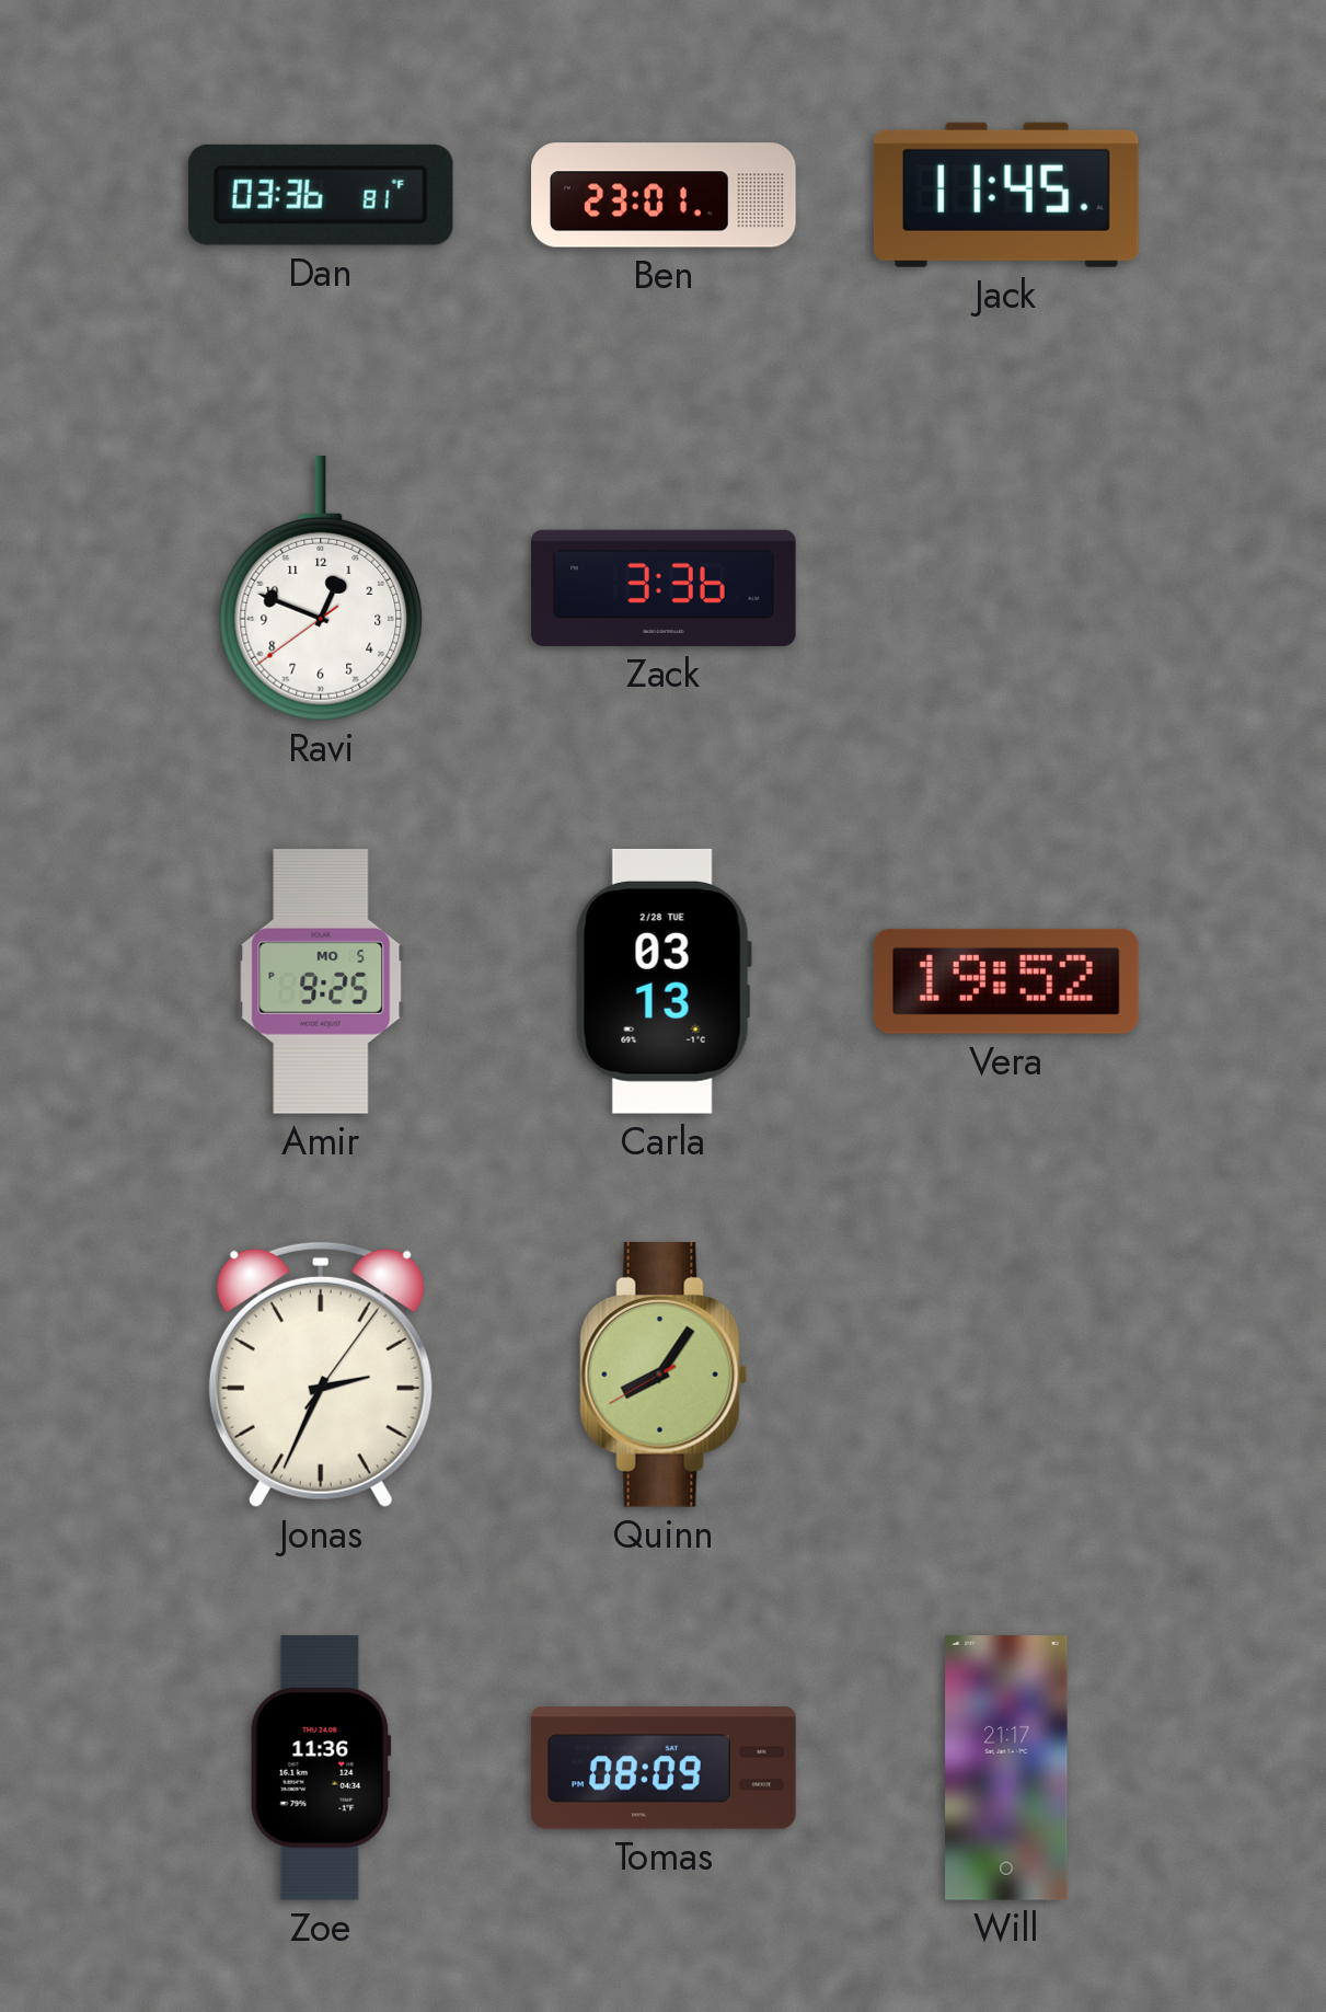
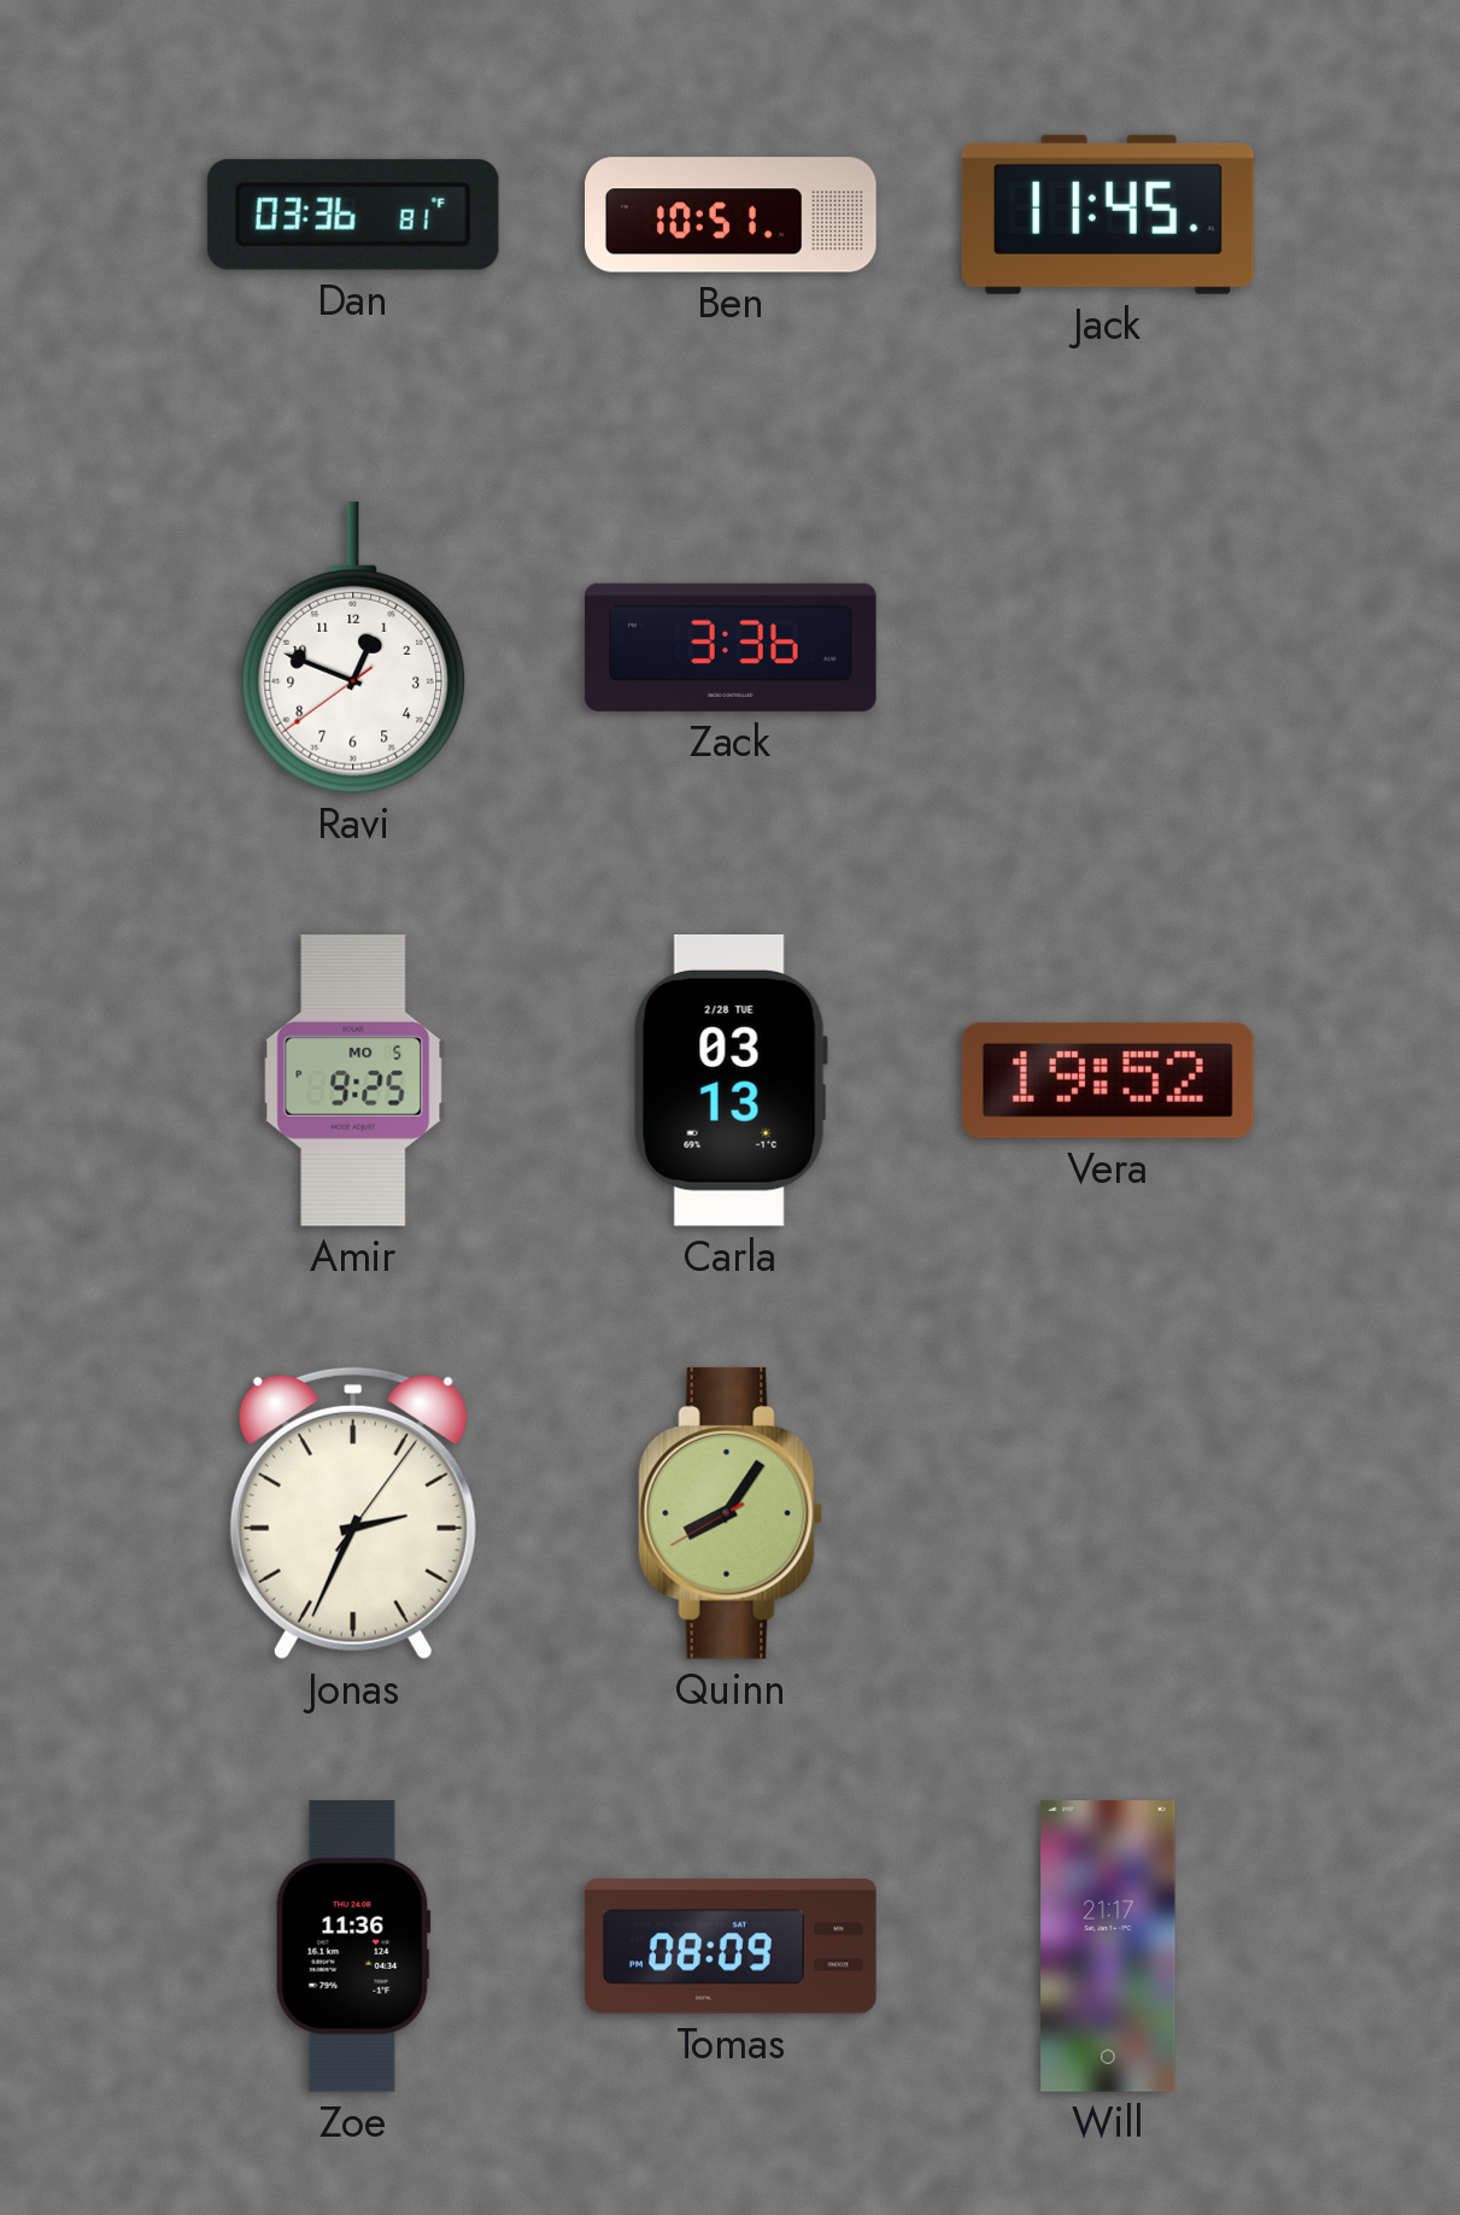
Ben: 23:01 -> 10:51
